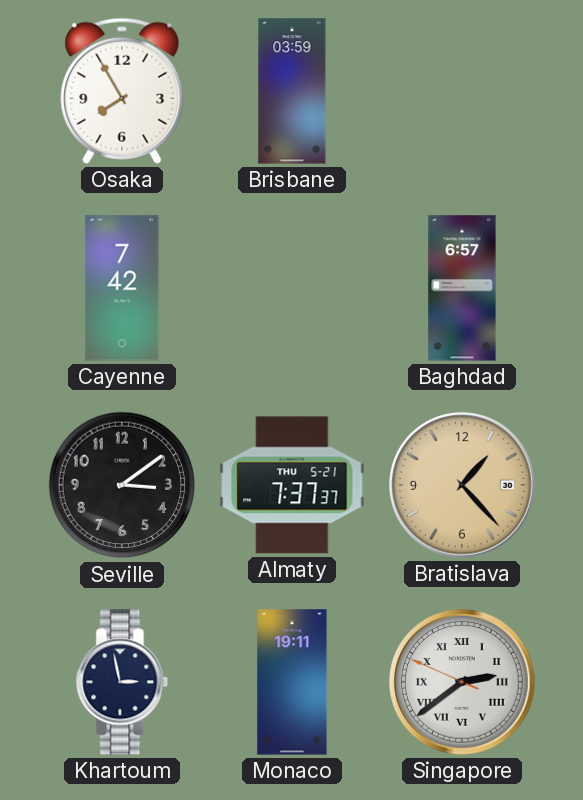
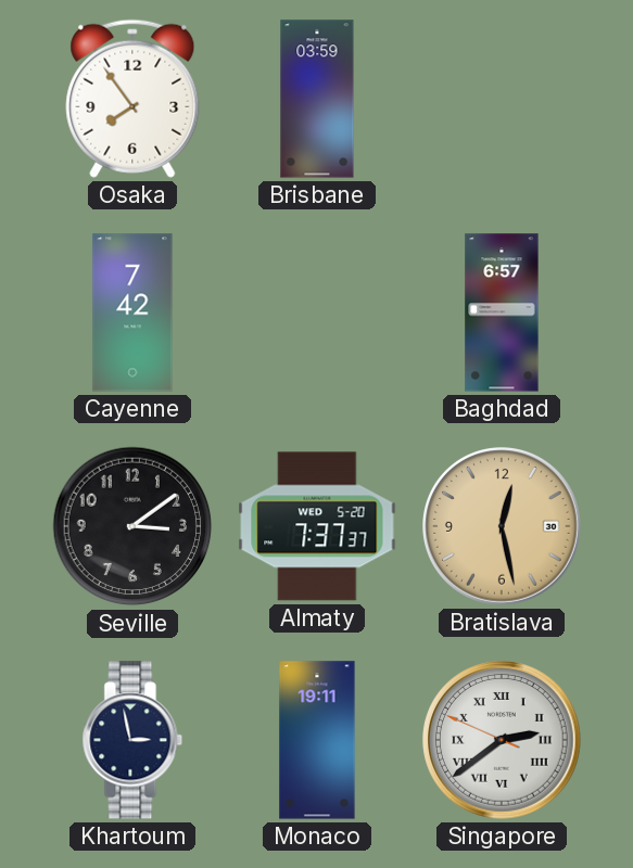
Osaka: 7:55 -> 7:54
Almaty date: THU 5-21 -> WED 5-20
Bratislava: 1:23 -> 12:28
